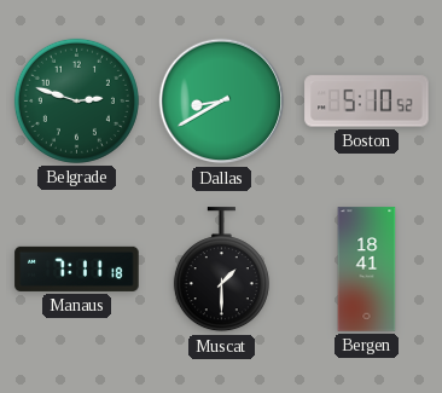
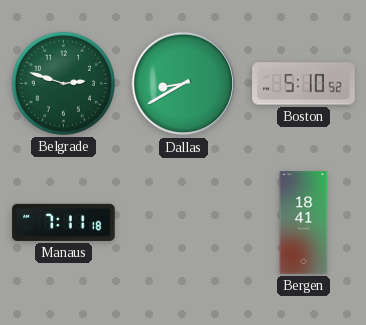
Muscat: 1:30 -> none
